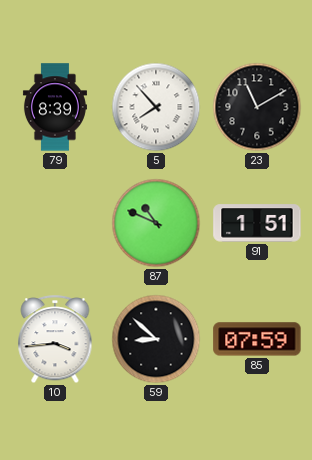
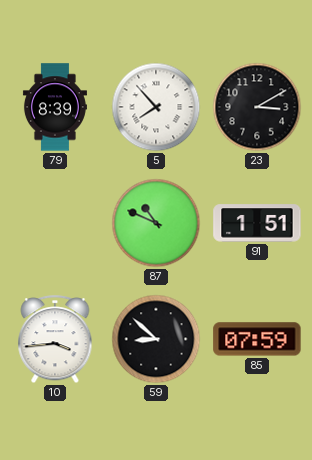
23: 11:10 -> 3:10
